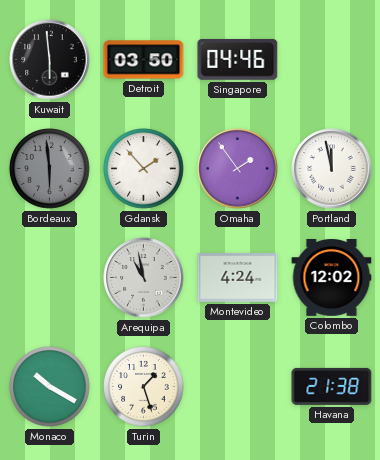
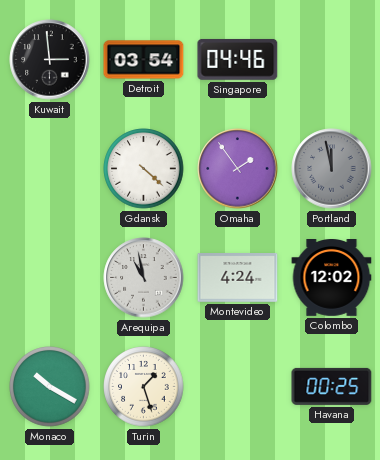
Kuwait: 5:59 -> 2:59
Detroit: 03:50 -> 03:54
Bordeaux: 5:59 -> none
Gdansk: 1:53 -> 4:22
Portland dial: white -> grey
Havana: 21:38 -> 00:25
